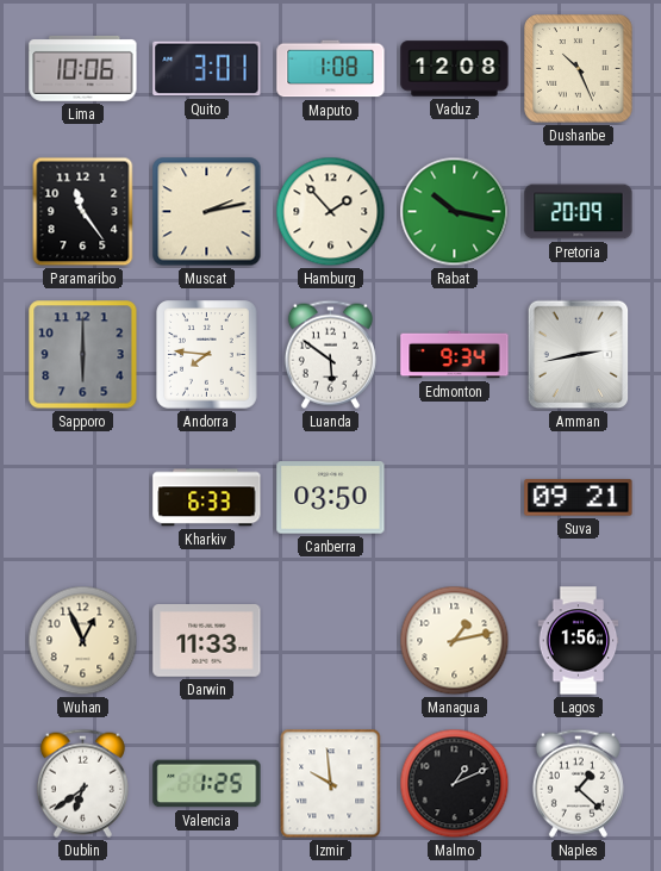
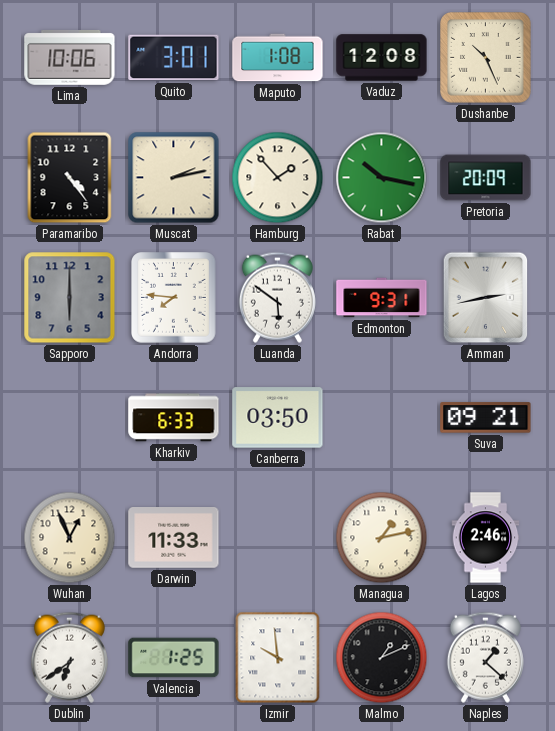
Paramaribo: 11:24 -> 4:24
Edmonton: 9:34 -> 9:31
Lagos: 1:56 -> 2:46
